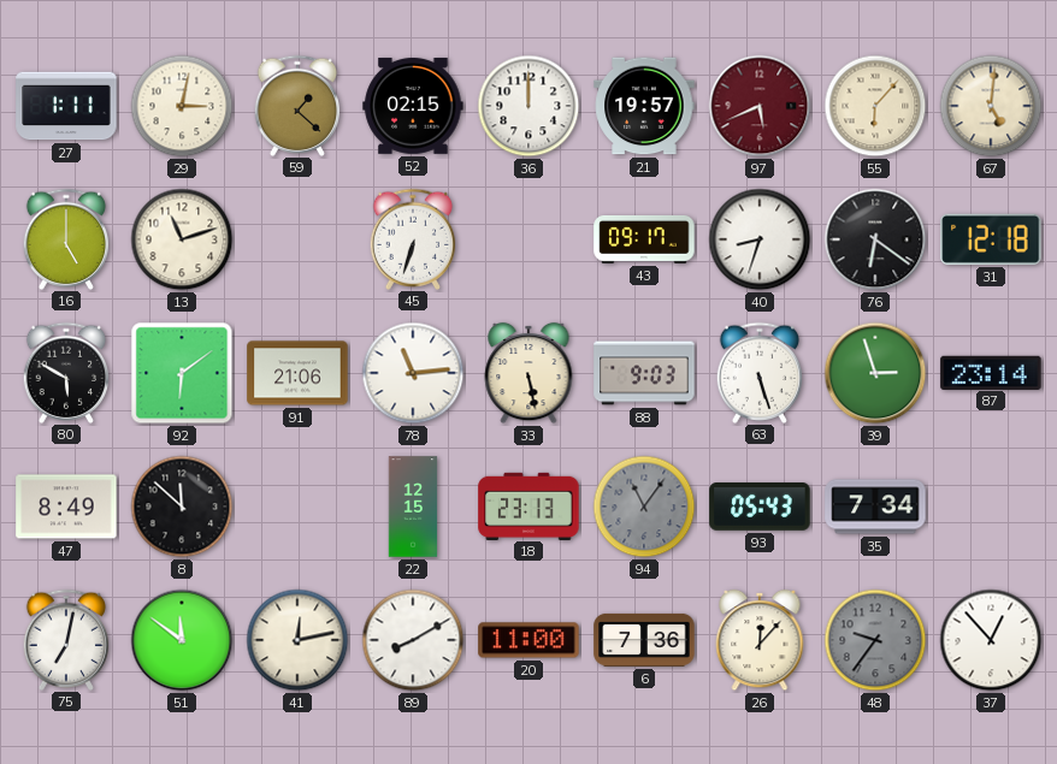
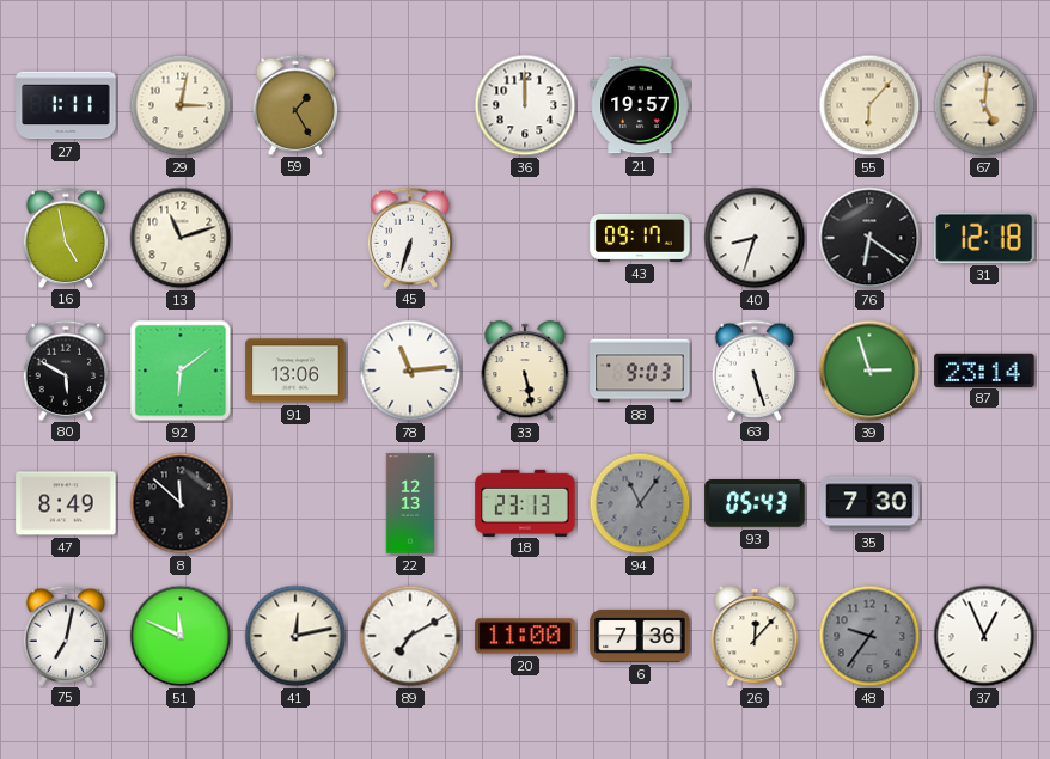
59: 1:22 -> 1:25
52: 02:15 -> none
97: 5:41 -> none
16: 5:00 -> 4:58
91: 21:06 -> 13:06
22: 12:15 -> 12:13
35: 7:34 -> 7:30
51: 11:51 -> 11:49
89: 8:10 -> 7:10
37: 12:53 -> 12:56
